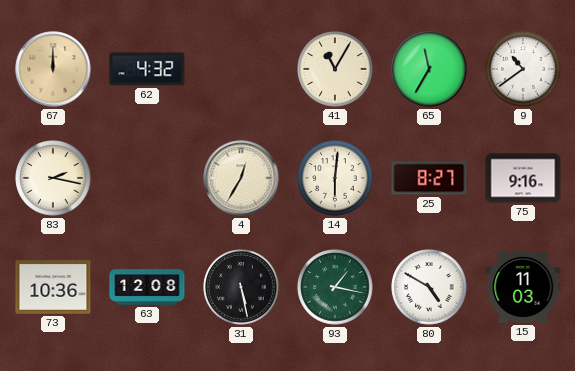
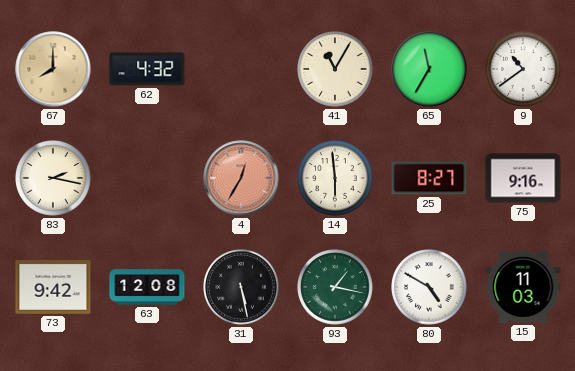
67: 12:00 -> 8:00
4 dial: cream -> salmon
14: 6:01 -> 5:59
73: 10:36 -> 9:42
